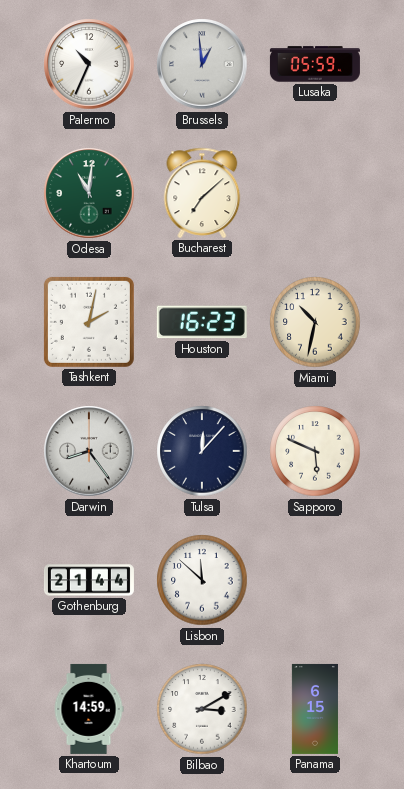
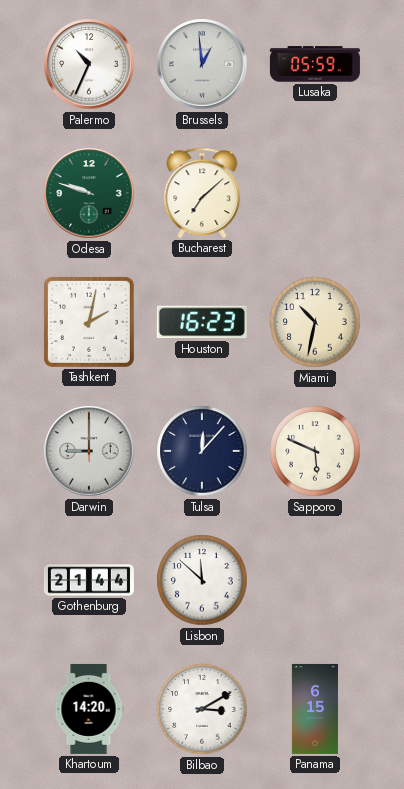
Odesa: 11:01 -> 9:48
Darwin: 8:24 -> 9:00
Khartoum: 14:59 -> 14:20
